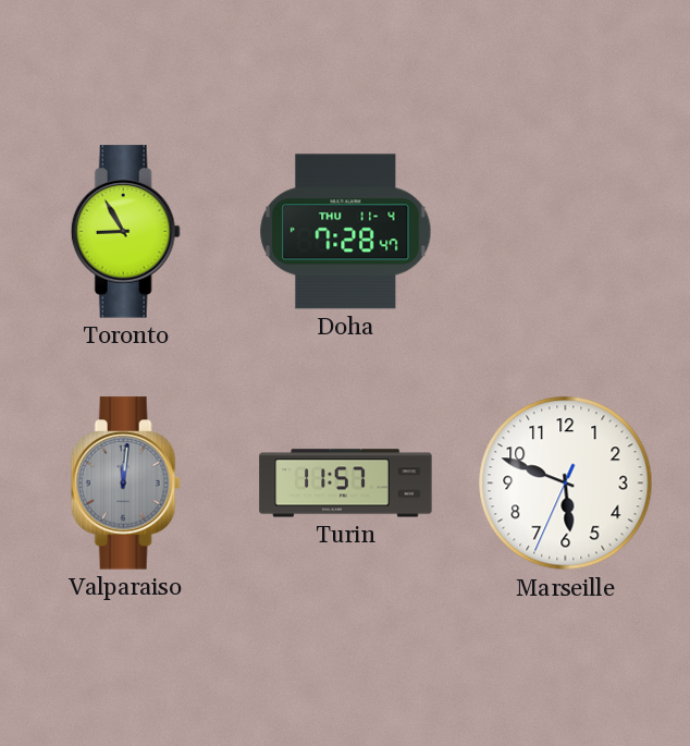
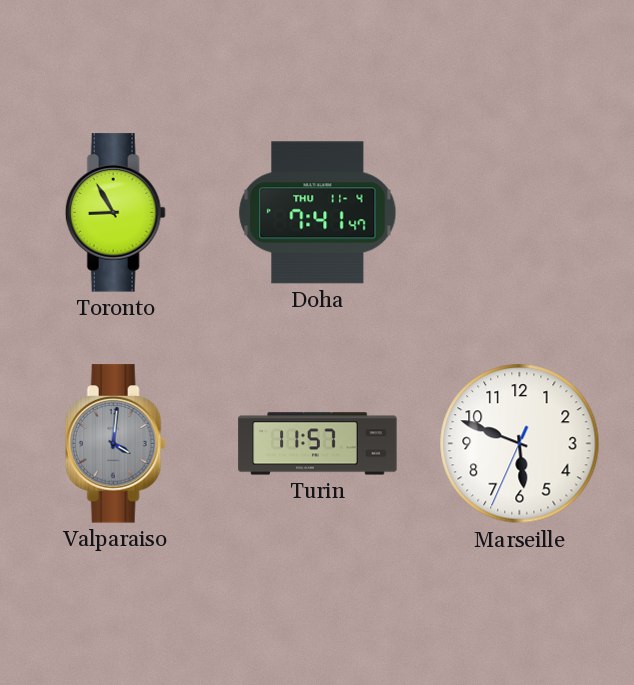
Doha: 7:28 -> 7:41
Valparaiso: 12:01 -> 4:01
